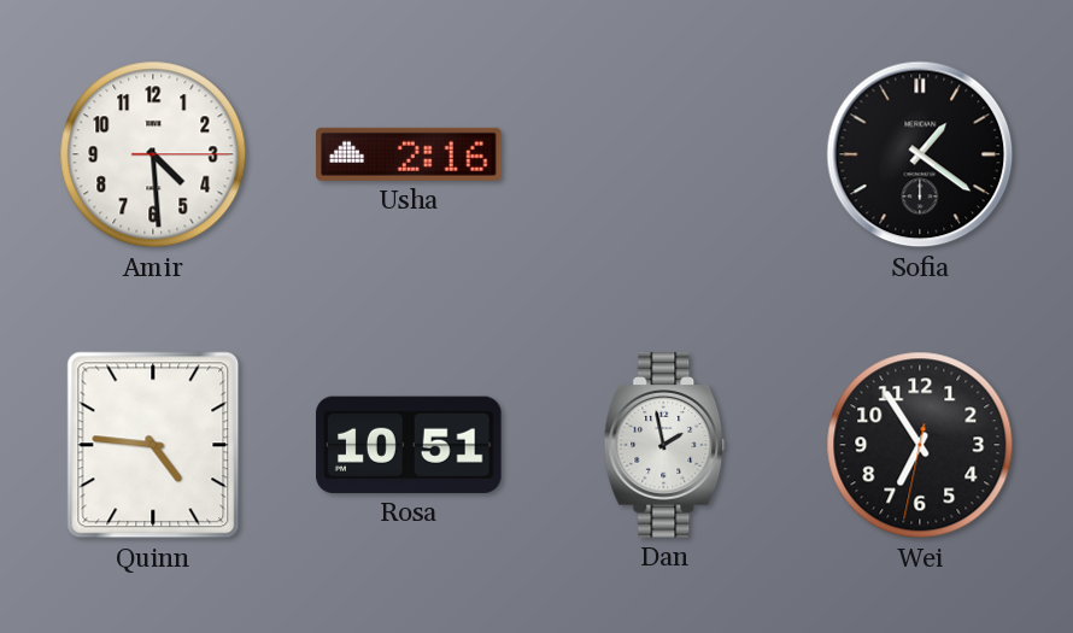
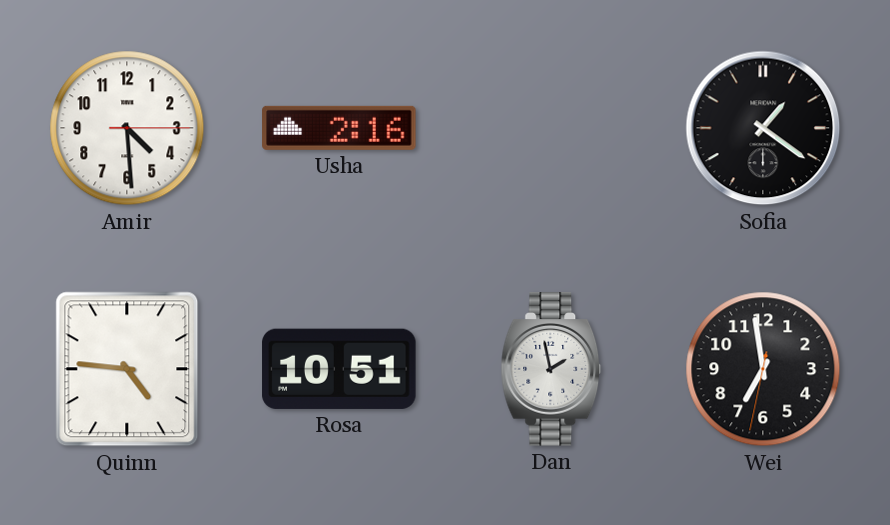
Wei: 6:54 -> 6:58
